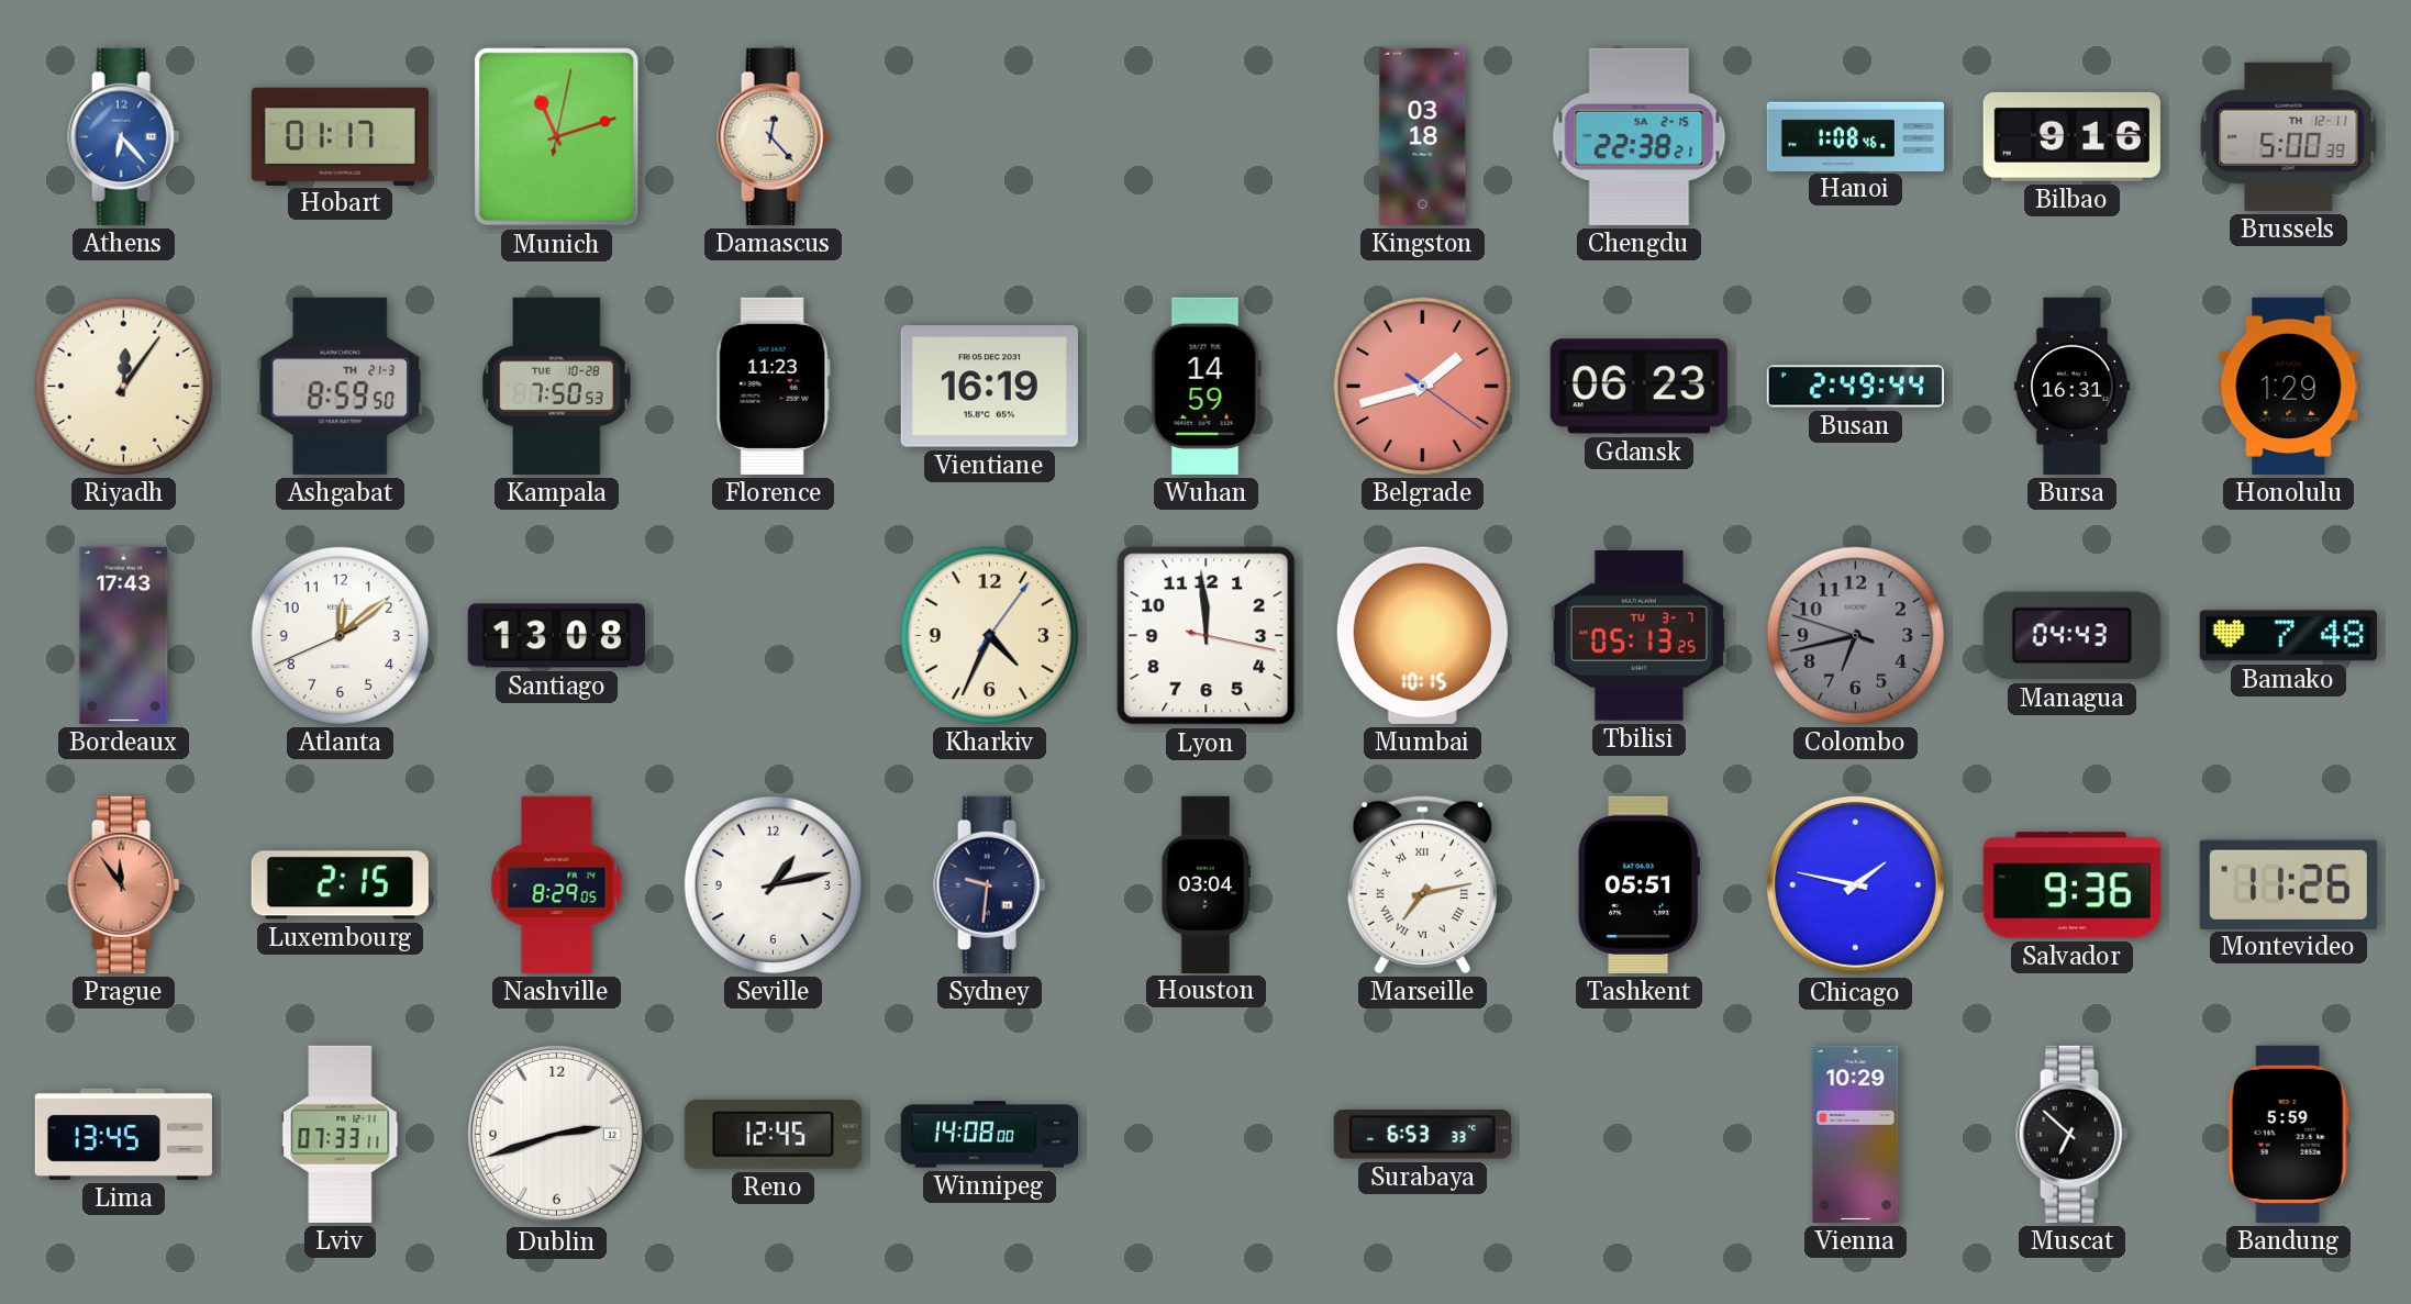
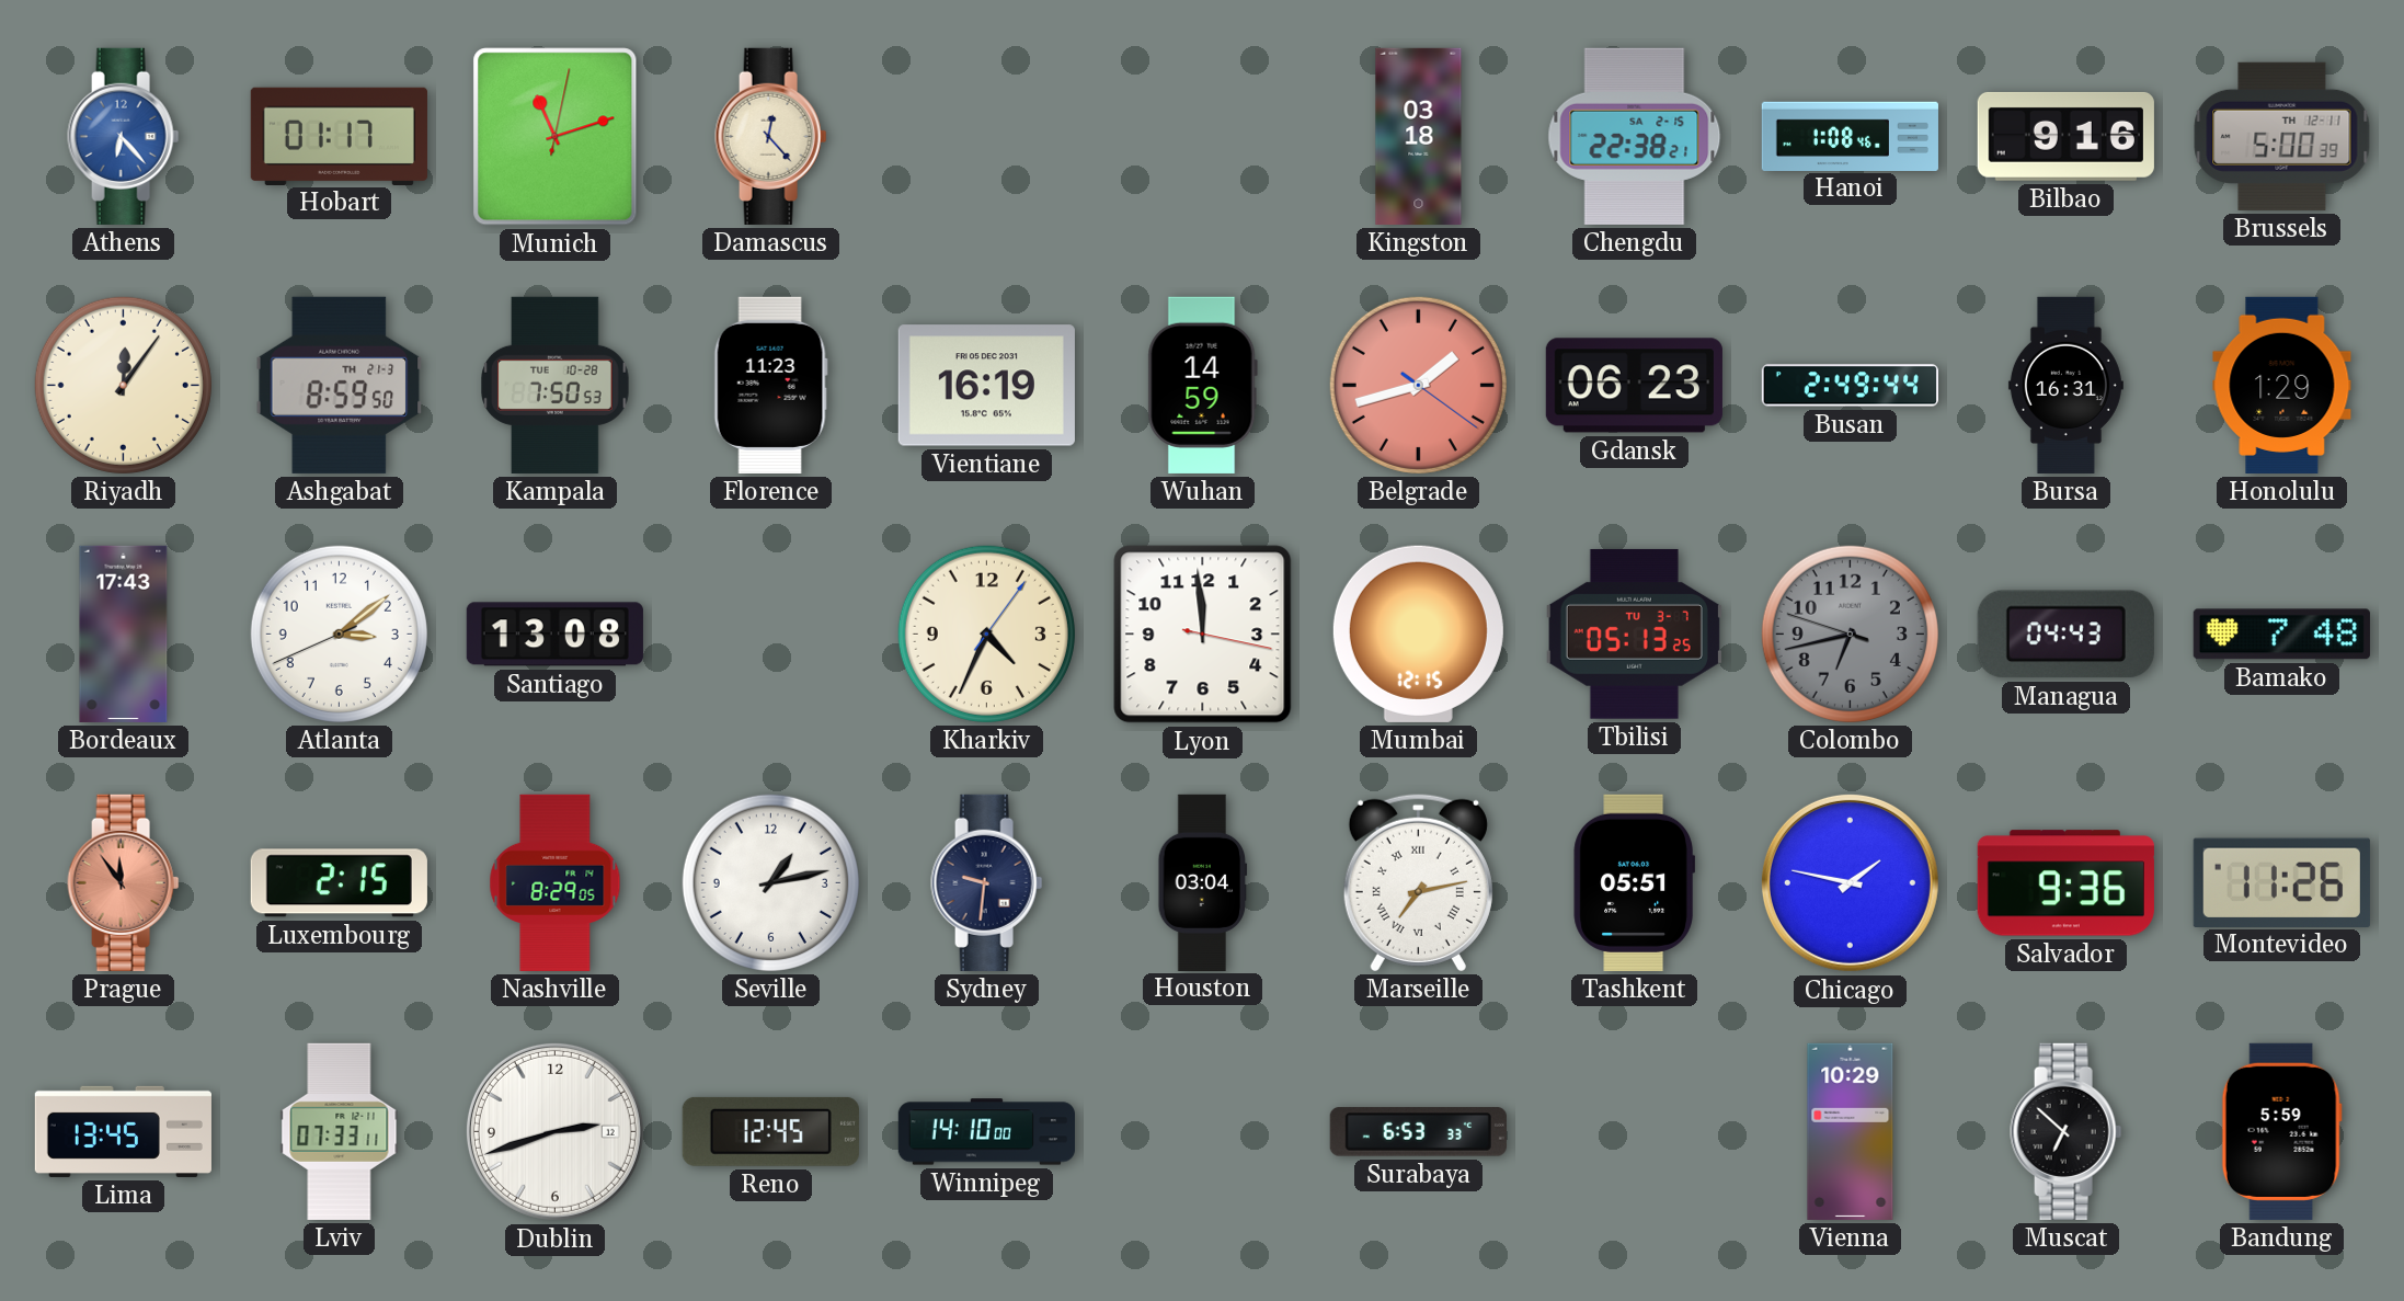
Atlanta: 12:08 -> 3:08
Mumbai: 10:15 -> 12:15
Winnipeg: 14:08 -> 14:10
